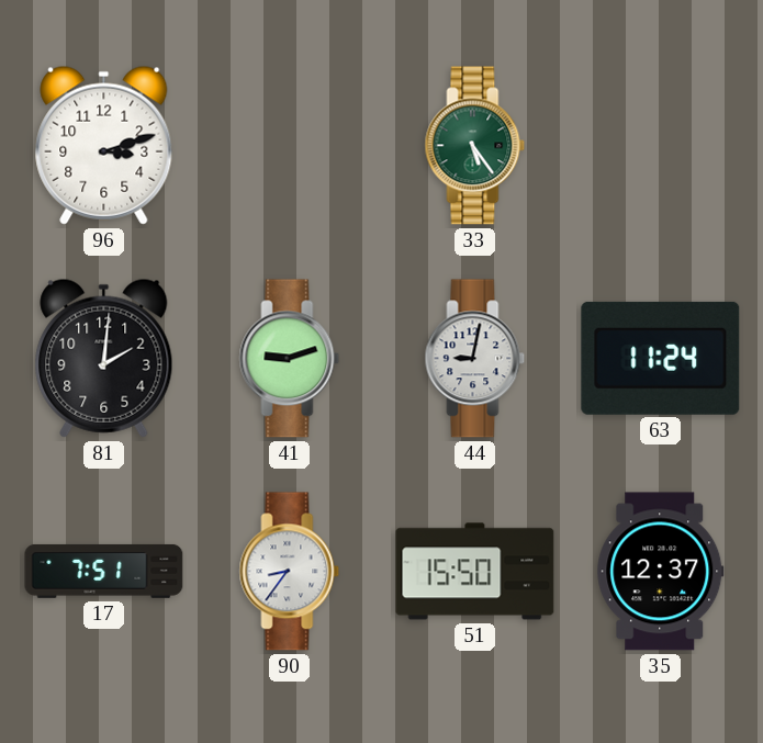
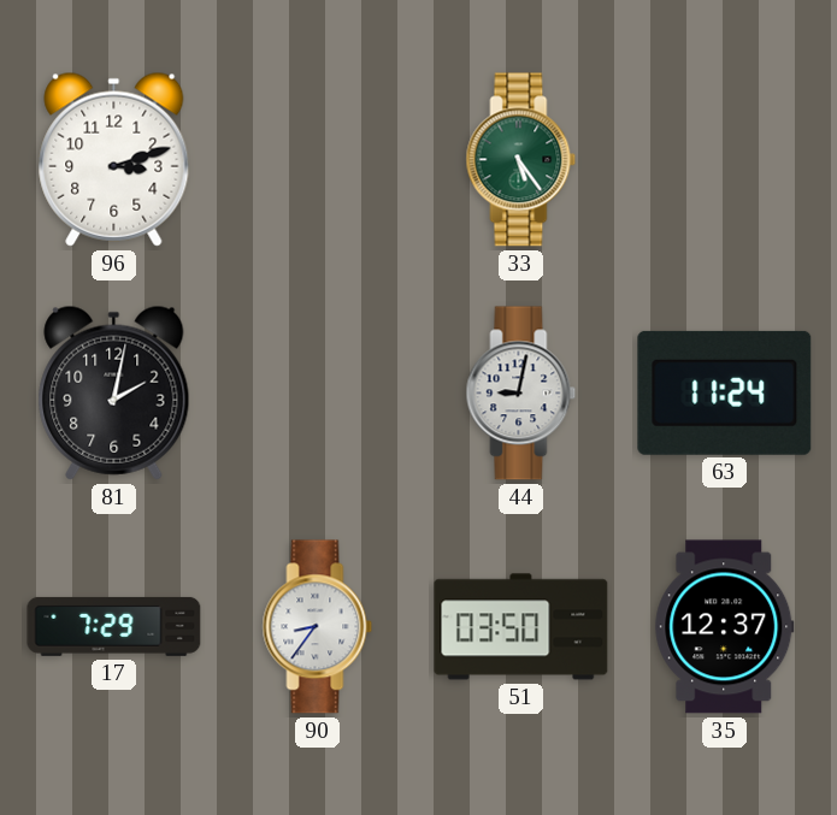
81: 2:01 -> 2:02
41: 9:12 -> none
17: 7:51 -> 7:29
51: 15:50 -> 03:50
